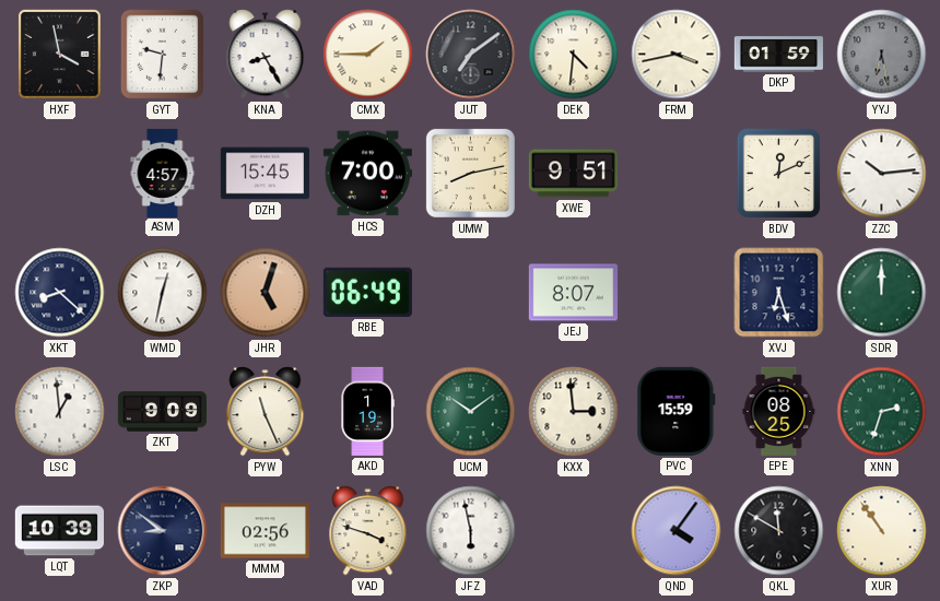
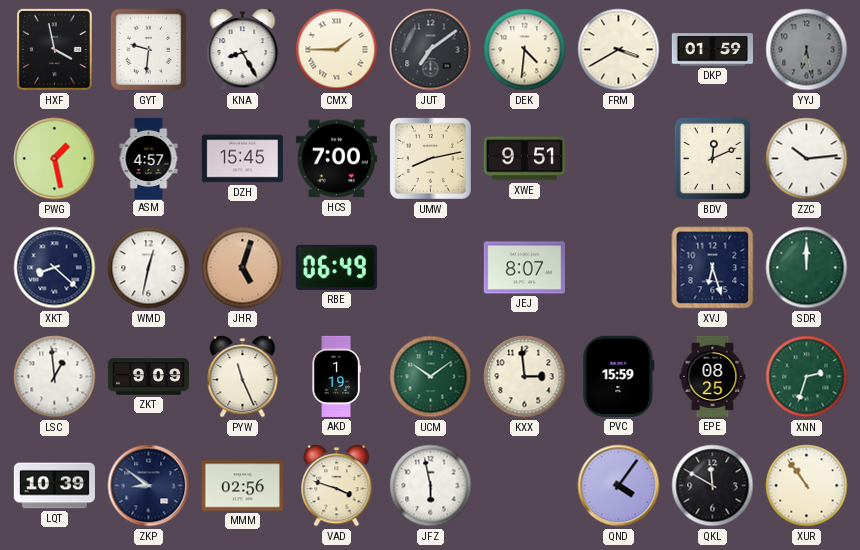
FRM: 3:43 -> 3:40
PWG: none -> 1:28
